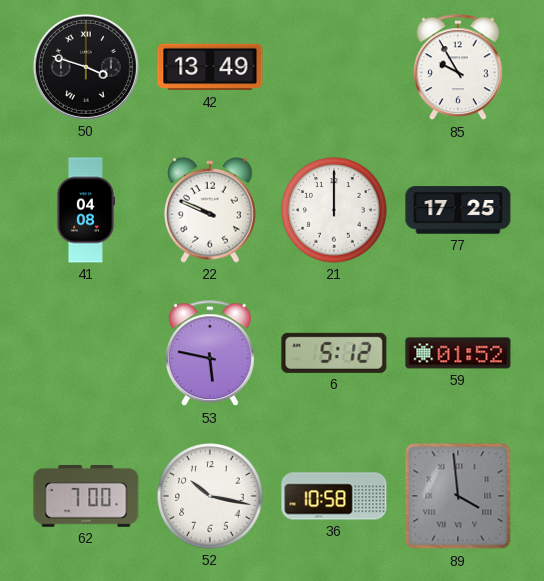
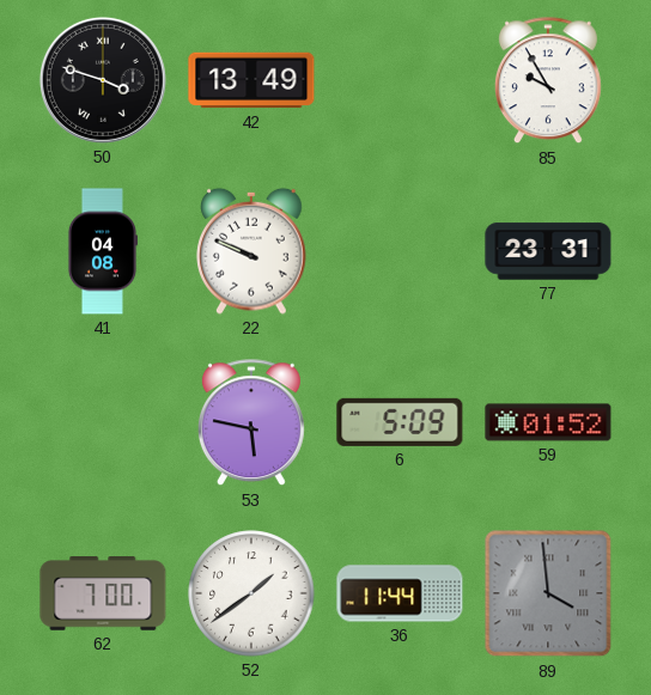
21: 12:00 -> none
77: 17:25 -> 23:31
6: 5:12 -> 5:09
52: 10:17 -> 1:39
36: 10:58 -> 11:44
